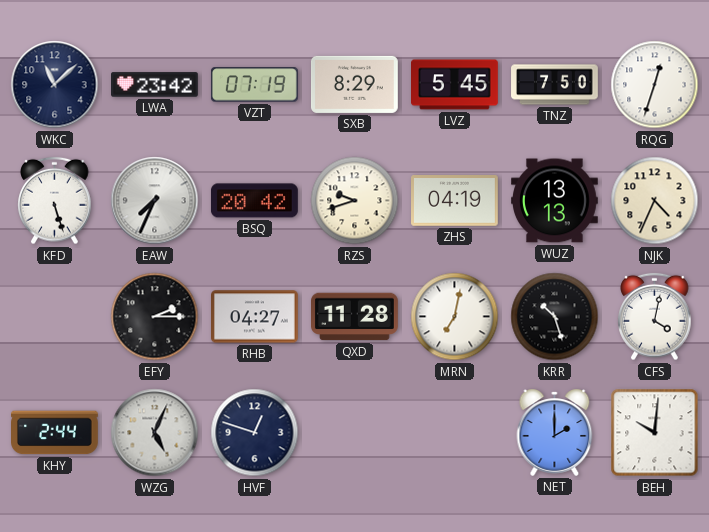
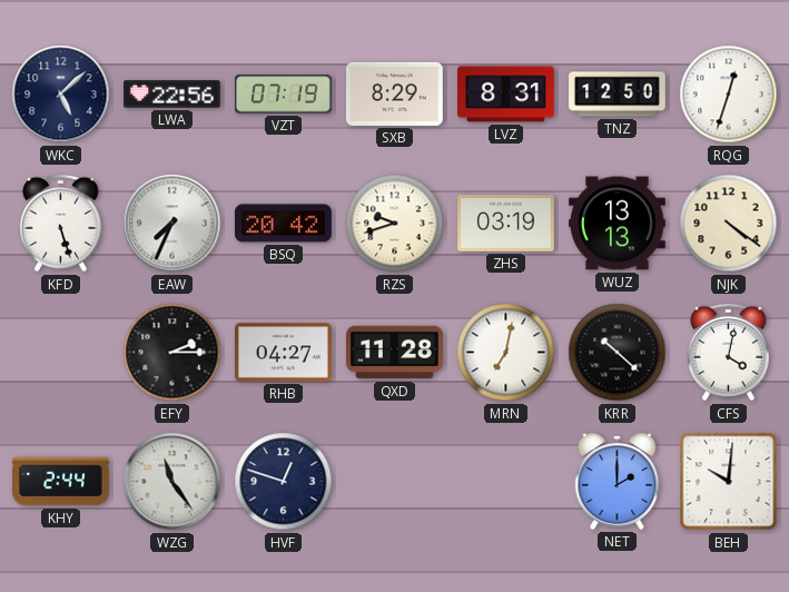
WKC: 11:08 -> 5:08
LWA: 23:42 -> 22:56
LVZ: 5:45 -> 8:31
TNZ: 7:50 -> 12:50
ZHS: 04:19 -> 03:19
NJK: 4:34 -> 4:21
KRR: 10:27 -> 10:22
WZG: 5:04 -> 11:24
